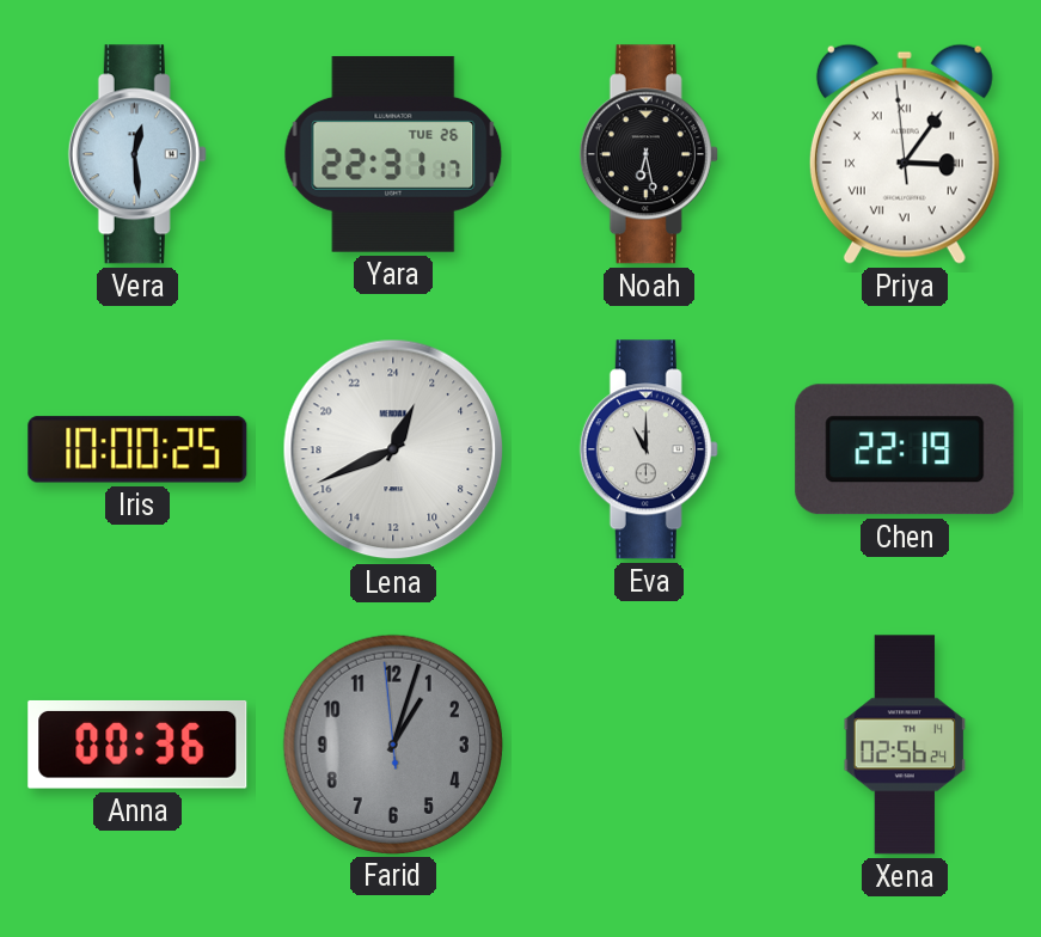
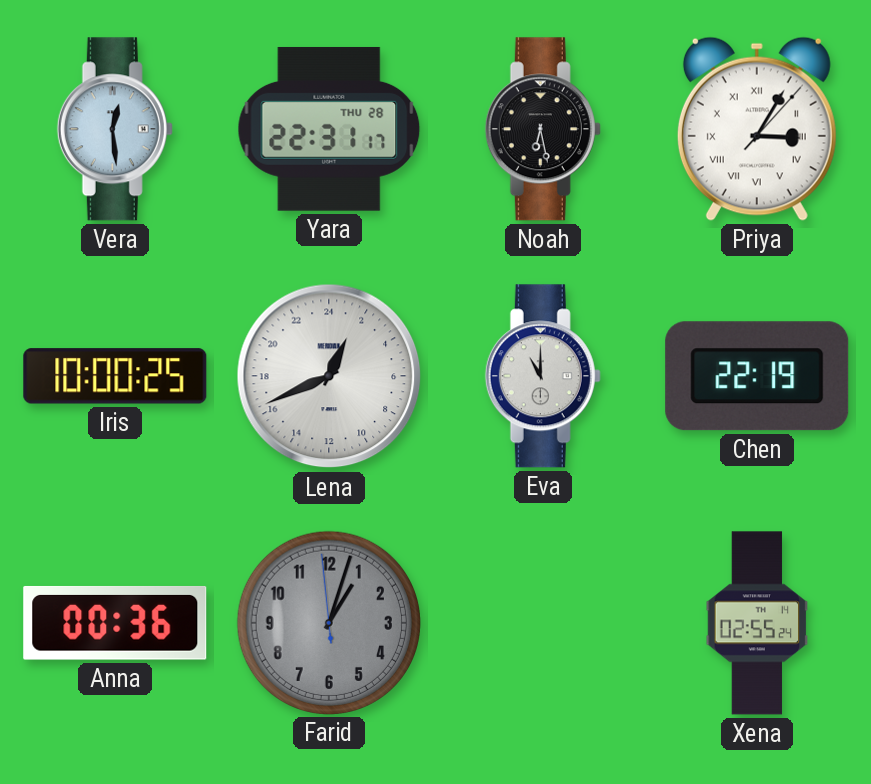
Yara date: TUE 26 -> THU 28
Priya: 3:05:59 -> 3:05:07
Xena: 02:56 -> 02:55
